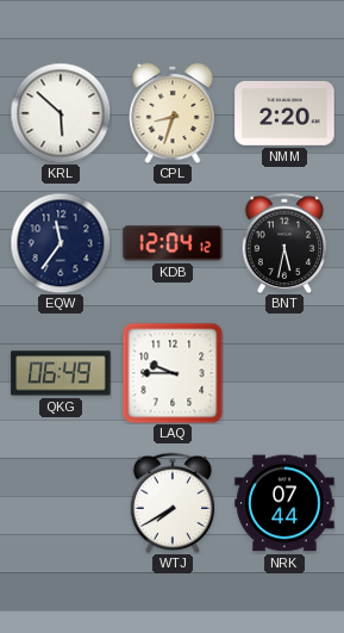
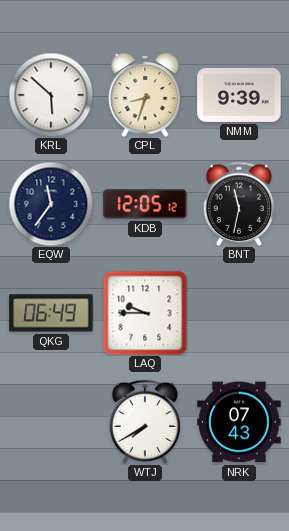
NMM: 2:20 -> 9:39
KDB: 12:04 -> 12:05
BNT: 5:32 -> 11:32
NRK: 07:44 -> 07:43
